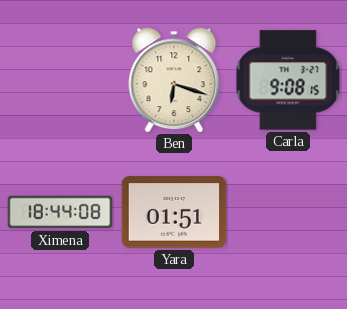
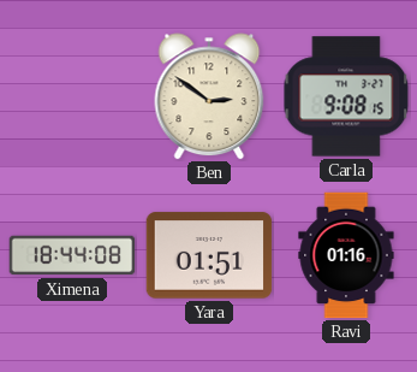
Ben: 6:18 -> 2:51
Ravi: none -> 01:16
